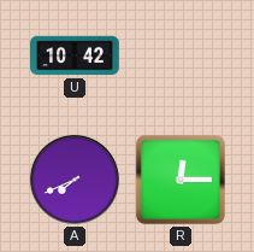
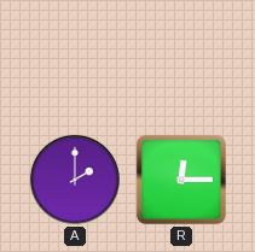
U: 10:42 -> none
A: 7:41 -> 2:00
